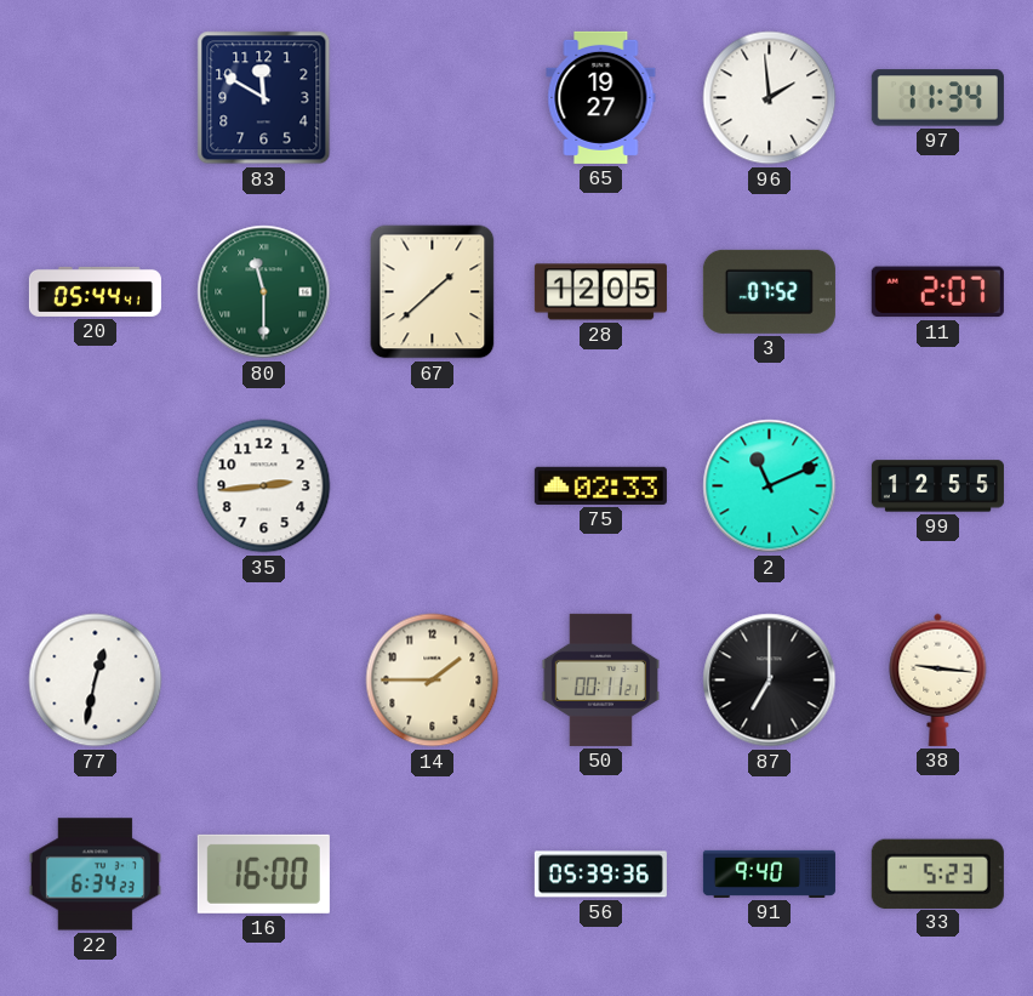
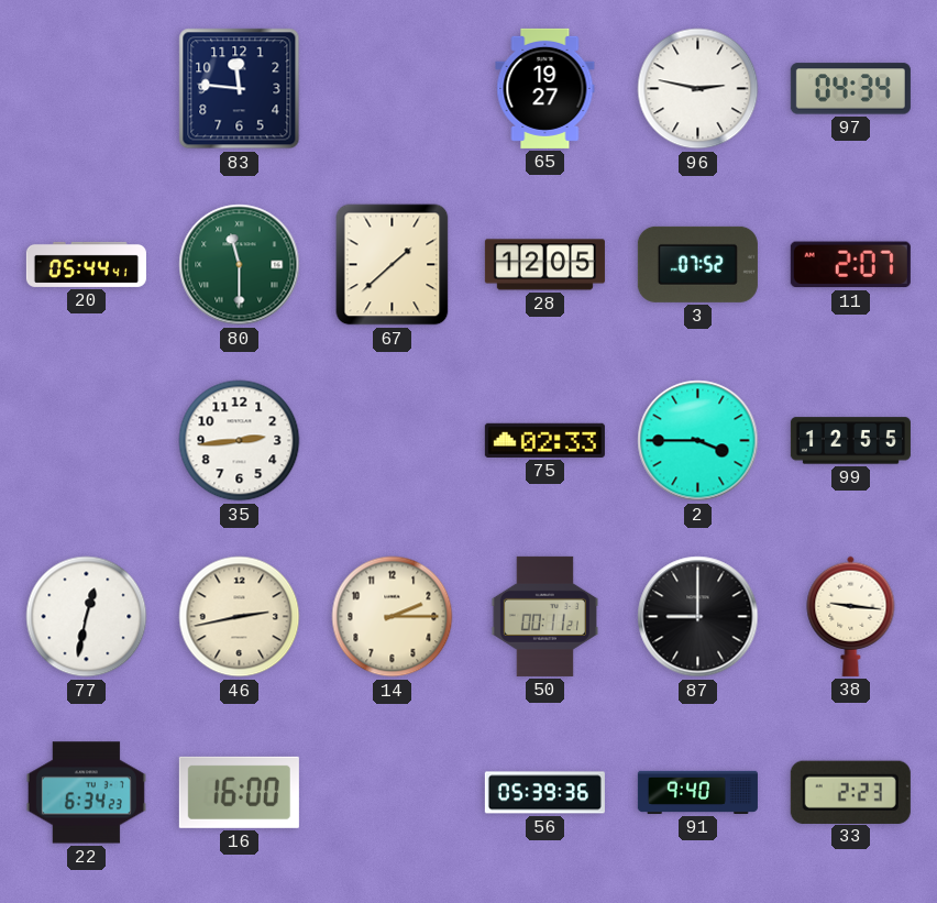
83: 11:50 -> 11:46
96: 1:59 -> 2:47
97: 11:34 -> 04:34
2: 11:11 -> 3:45
46: none -> 2:43
14: 1:45 -> 2:15
87: 7:00 -> 9:00
33: 5:23 -> 2:23
